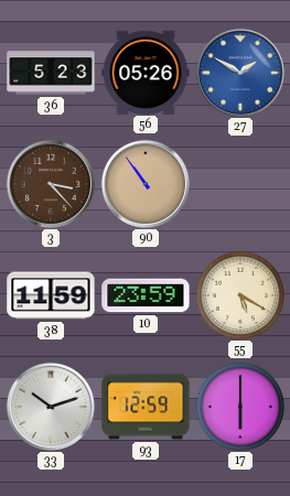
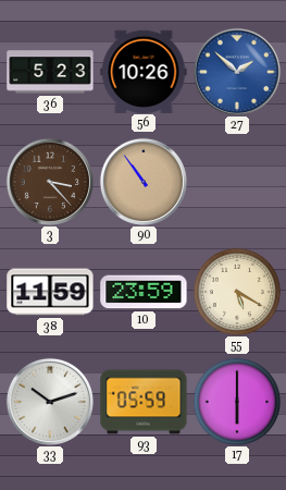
56: 05:26 -> 10:26
27: 1:50 -> 1:52
93: 12:59 -> 05:59
